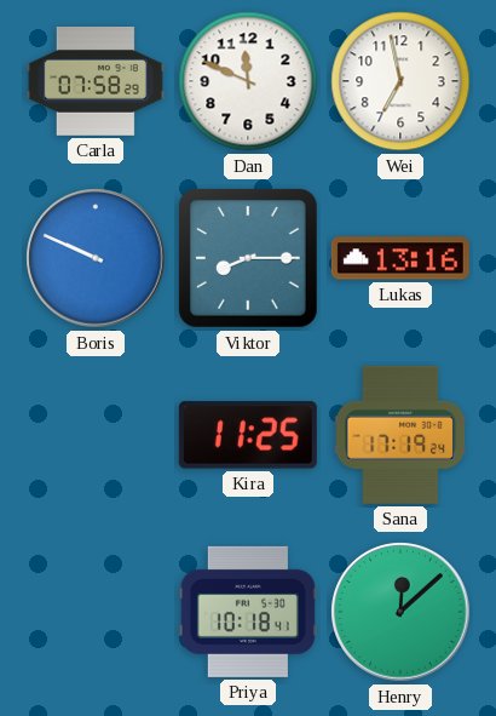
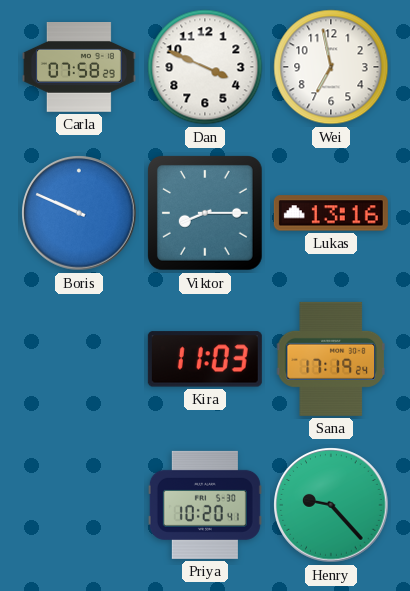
Dan: 11:49 -> 3:49
Kira: 11:25 -> 11:03
Priya: 10:18 -> 10:20
Henry: 12:08 -> 9:23
